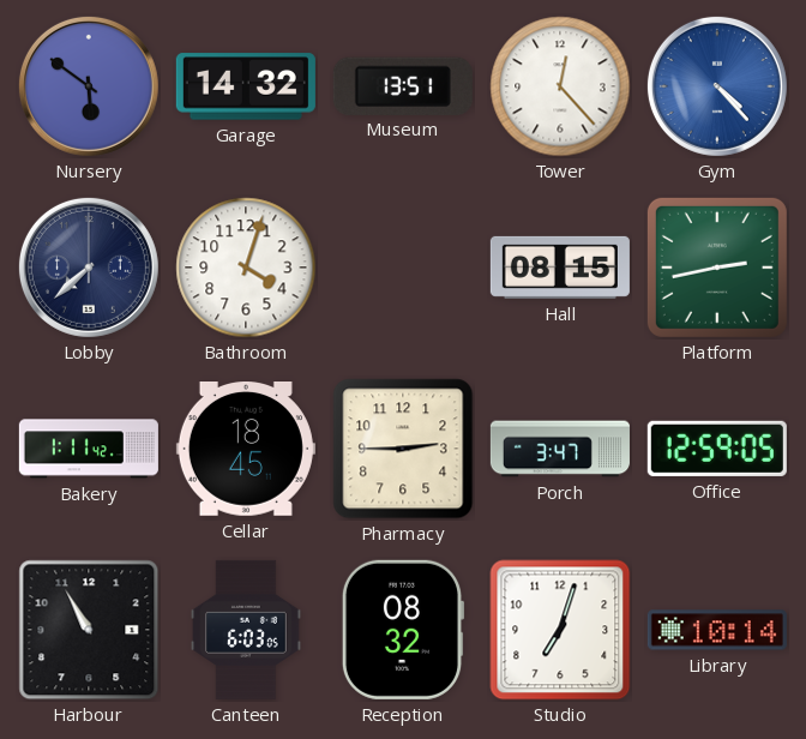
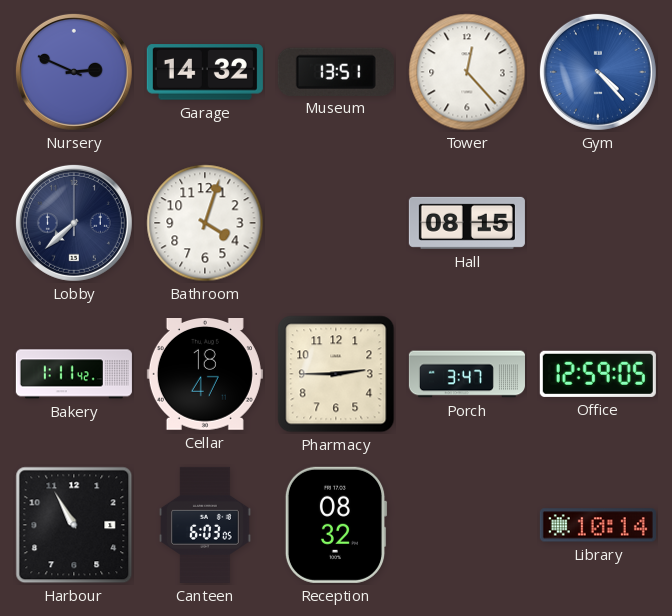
Nursery: 5:51 -> 2:49
Platform: 2:43 -> none
Cellar: 18:45 -> 18:47
Studio: 7:03 -> none
